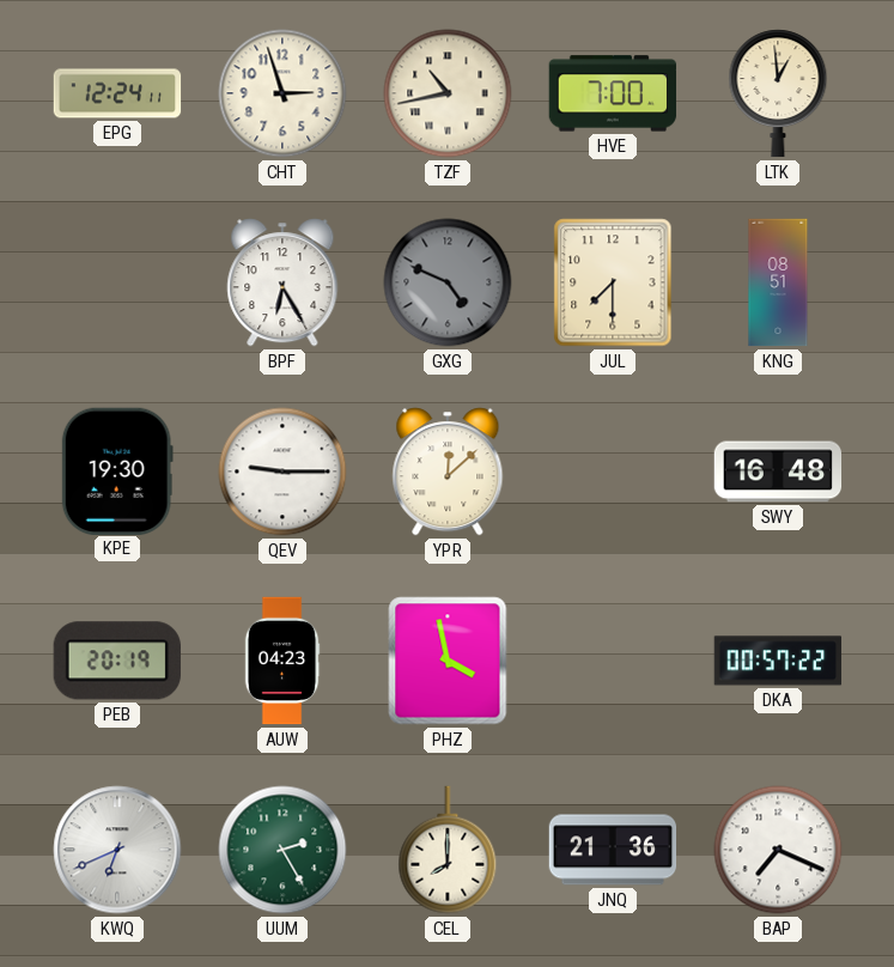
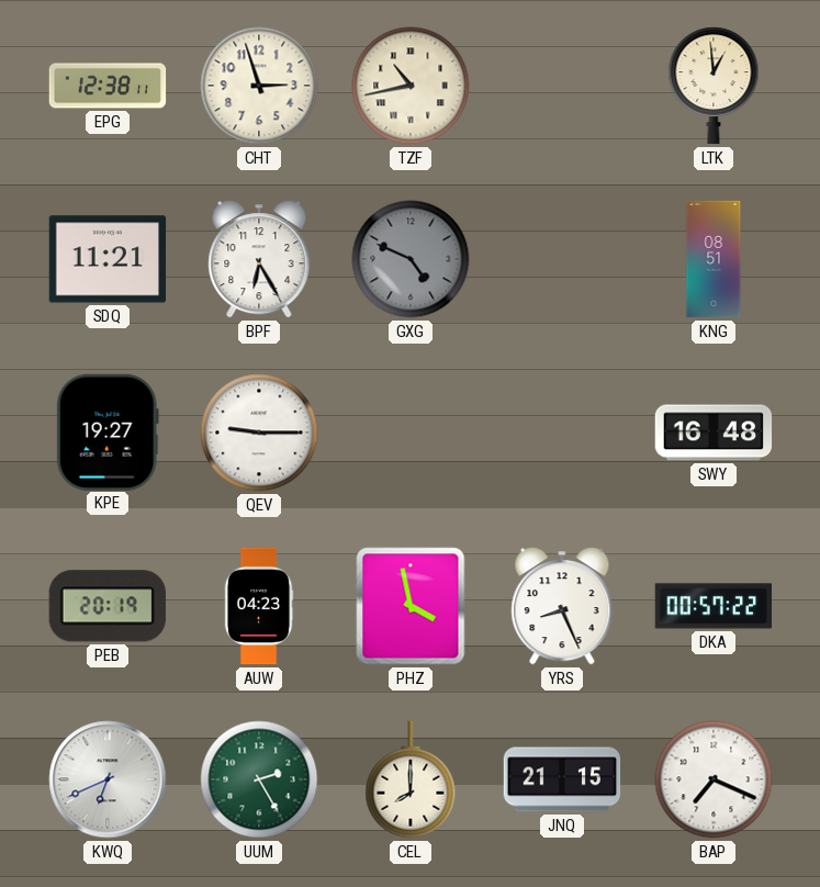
EPG: 12:24 -> 12:38
HVE: 7:00 -> none
SDQ: none -> 11:21
JUL: 7:30 -> none
KPE: 19:30 -> 19:27
YPR: 12:08 -> none
YRS: none -> 8:26
JNQ: 21:36 -> 21:15
